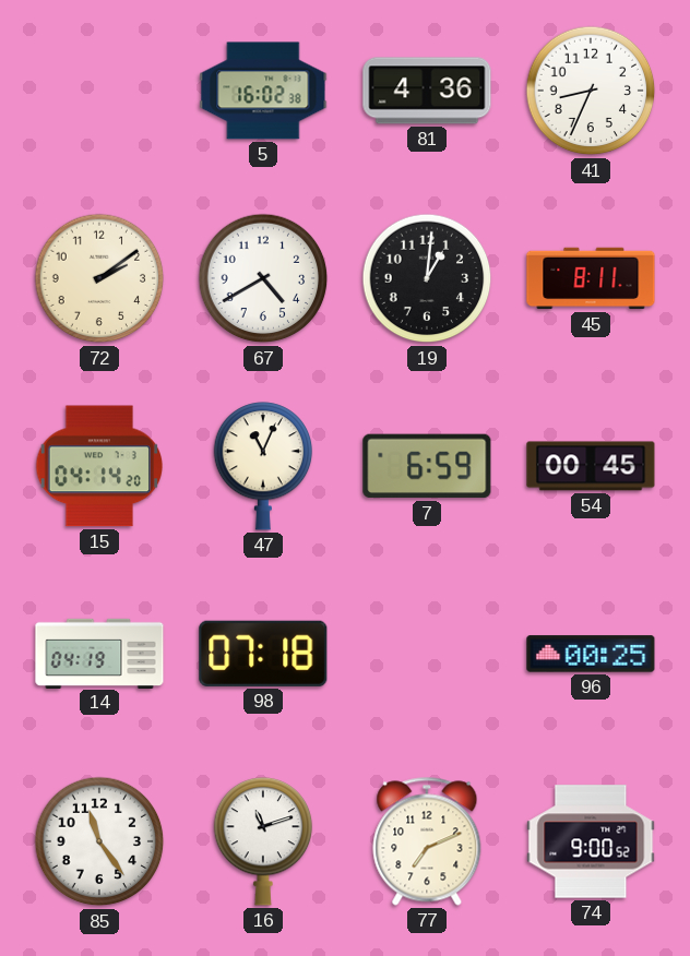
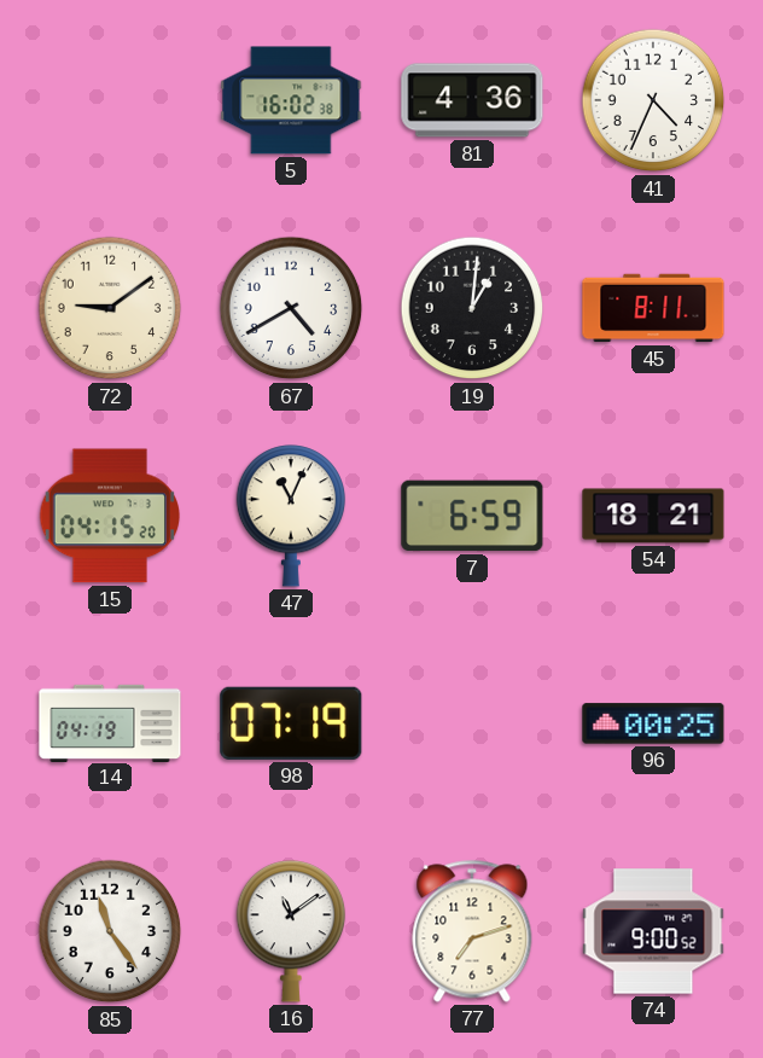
41: 8:34 -> 4:34
72: 2:09 -> 9:09
15: 04:14 -> 04:15
54: 00:45 -> 18:21
98: 07:18 -> 07:19
16: 11:12 -> 11:09
77: 7:11 -> 7:12
